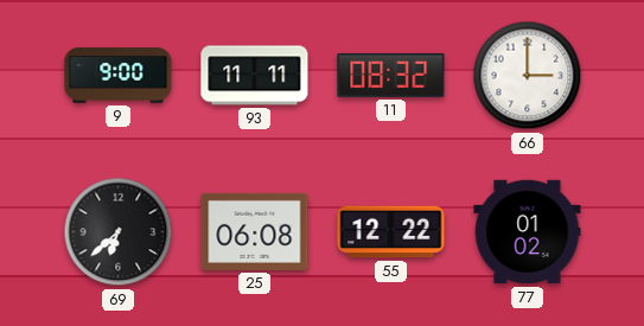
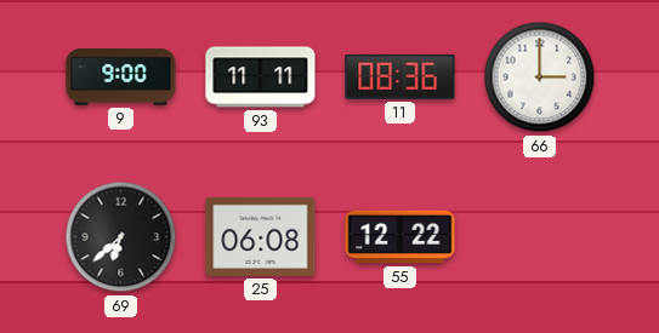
11: 08:32 -> 08:36
77: 01:02 -> none
